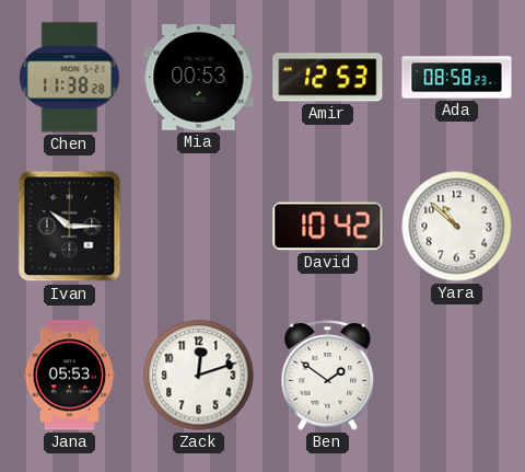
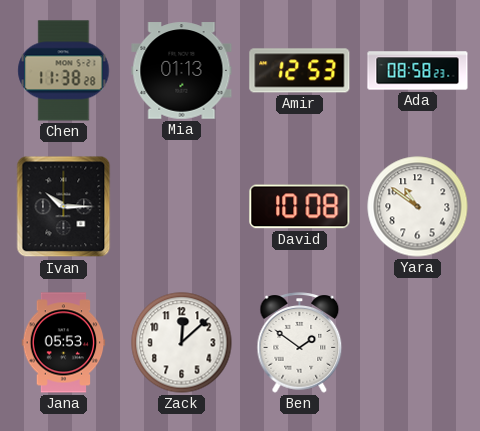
Mia: 00:53 -> 01:13
David: 10:42 -> 10:08
Yara: 10:52 -> 10:51
Zack: 12:12 -> 12:08
